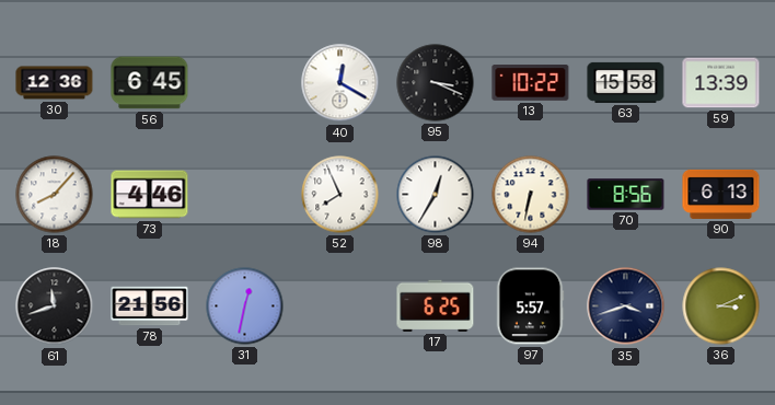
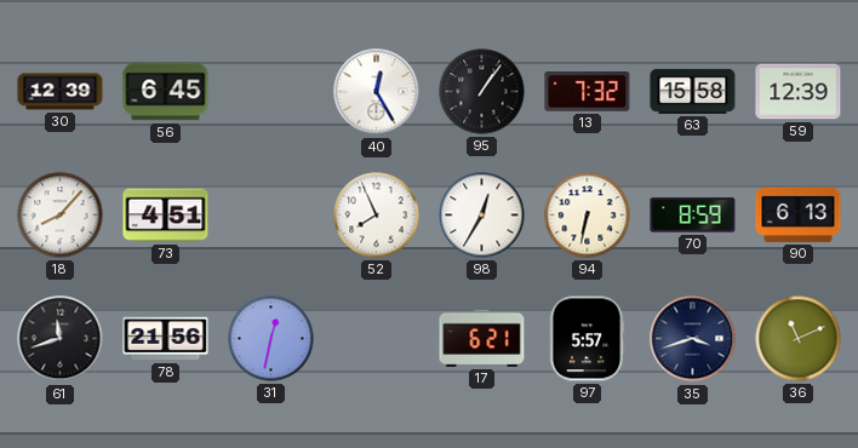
30: 12:36 -> 12:39
40: 12:20 -> 12:25
95: 3:19 -> 1:06
13: 10:22 -> 7:32
59: 13:39 -> 12:39
73: 4:46 -> 4:51
70: 8:56 -> 8:59
17: 6:25 -> 6:21
36: 3:11 -> 11:11
